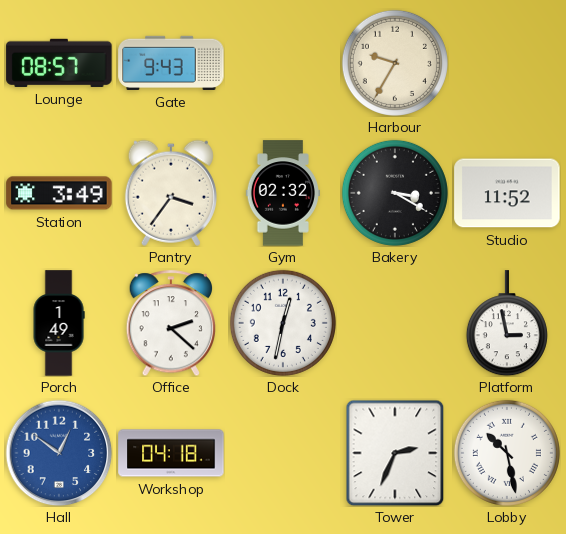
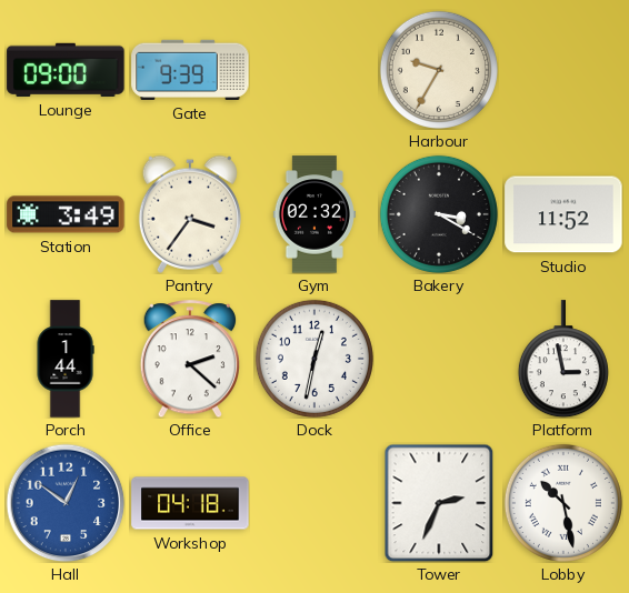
Lounge: 08:57 -> 09:00
Gate: 9:43 -> 9:39
Porch: 1:49 -> 1:44
